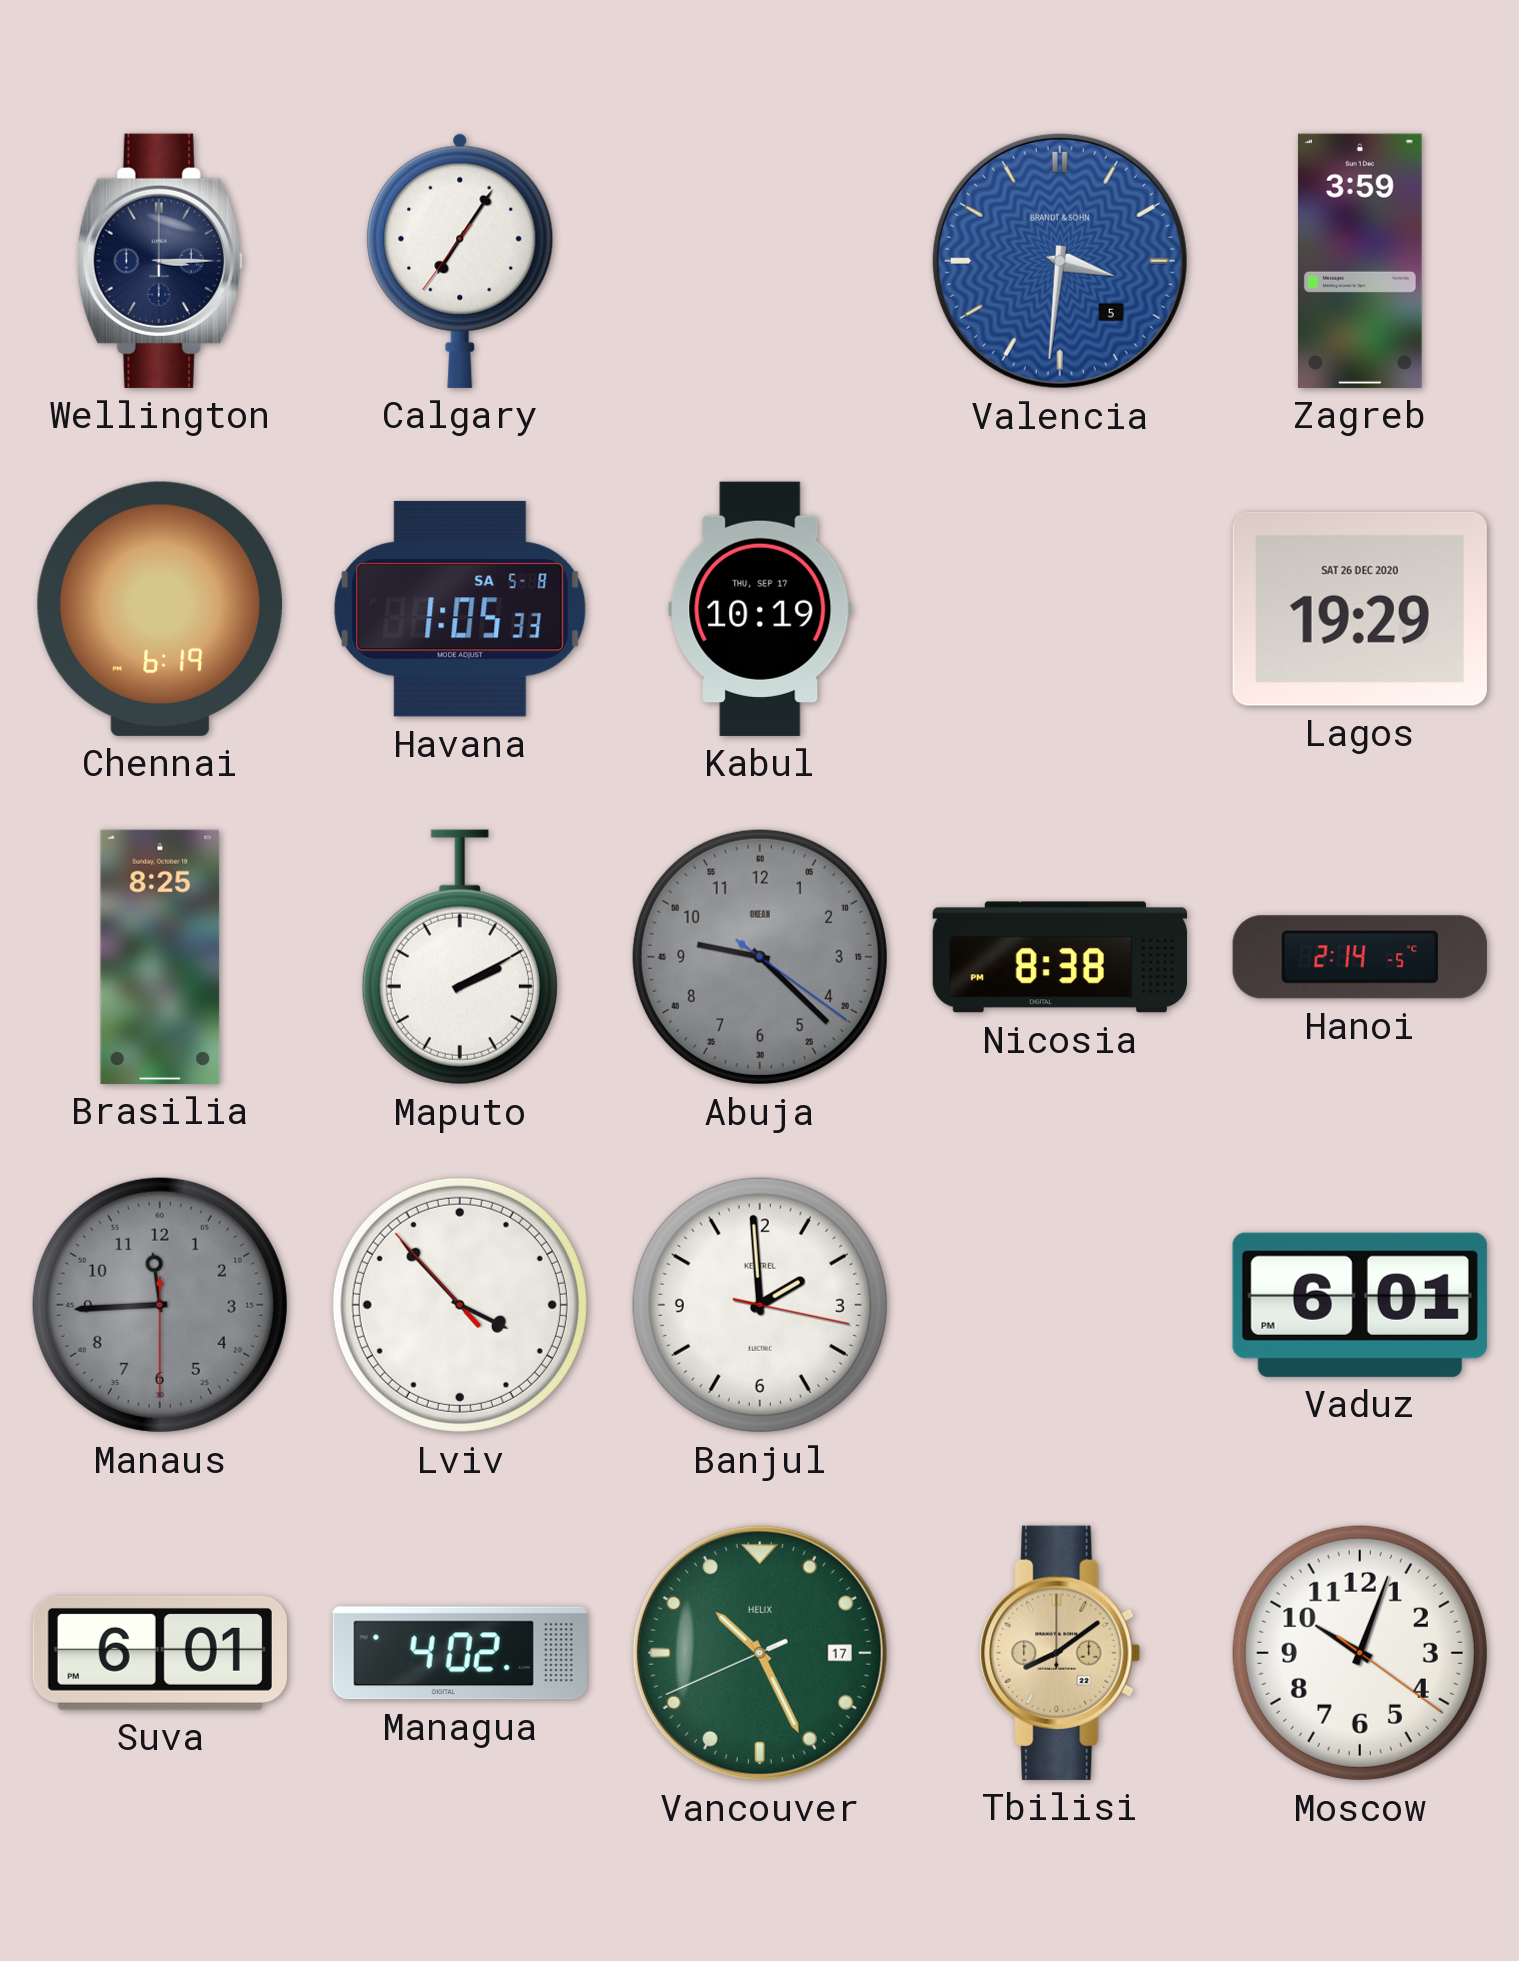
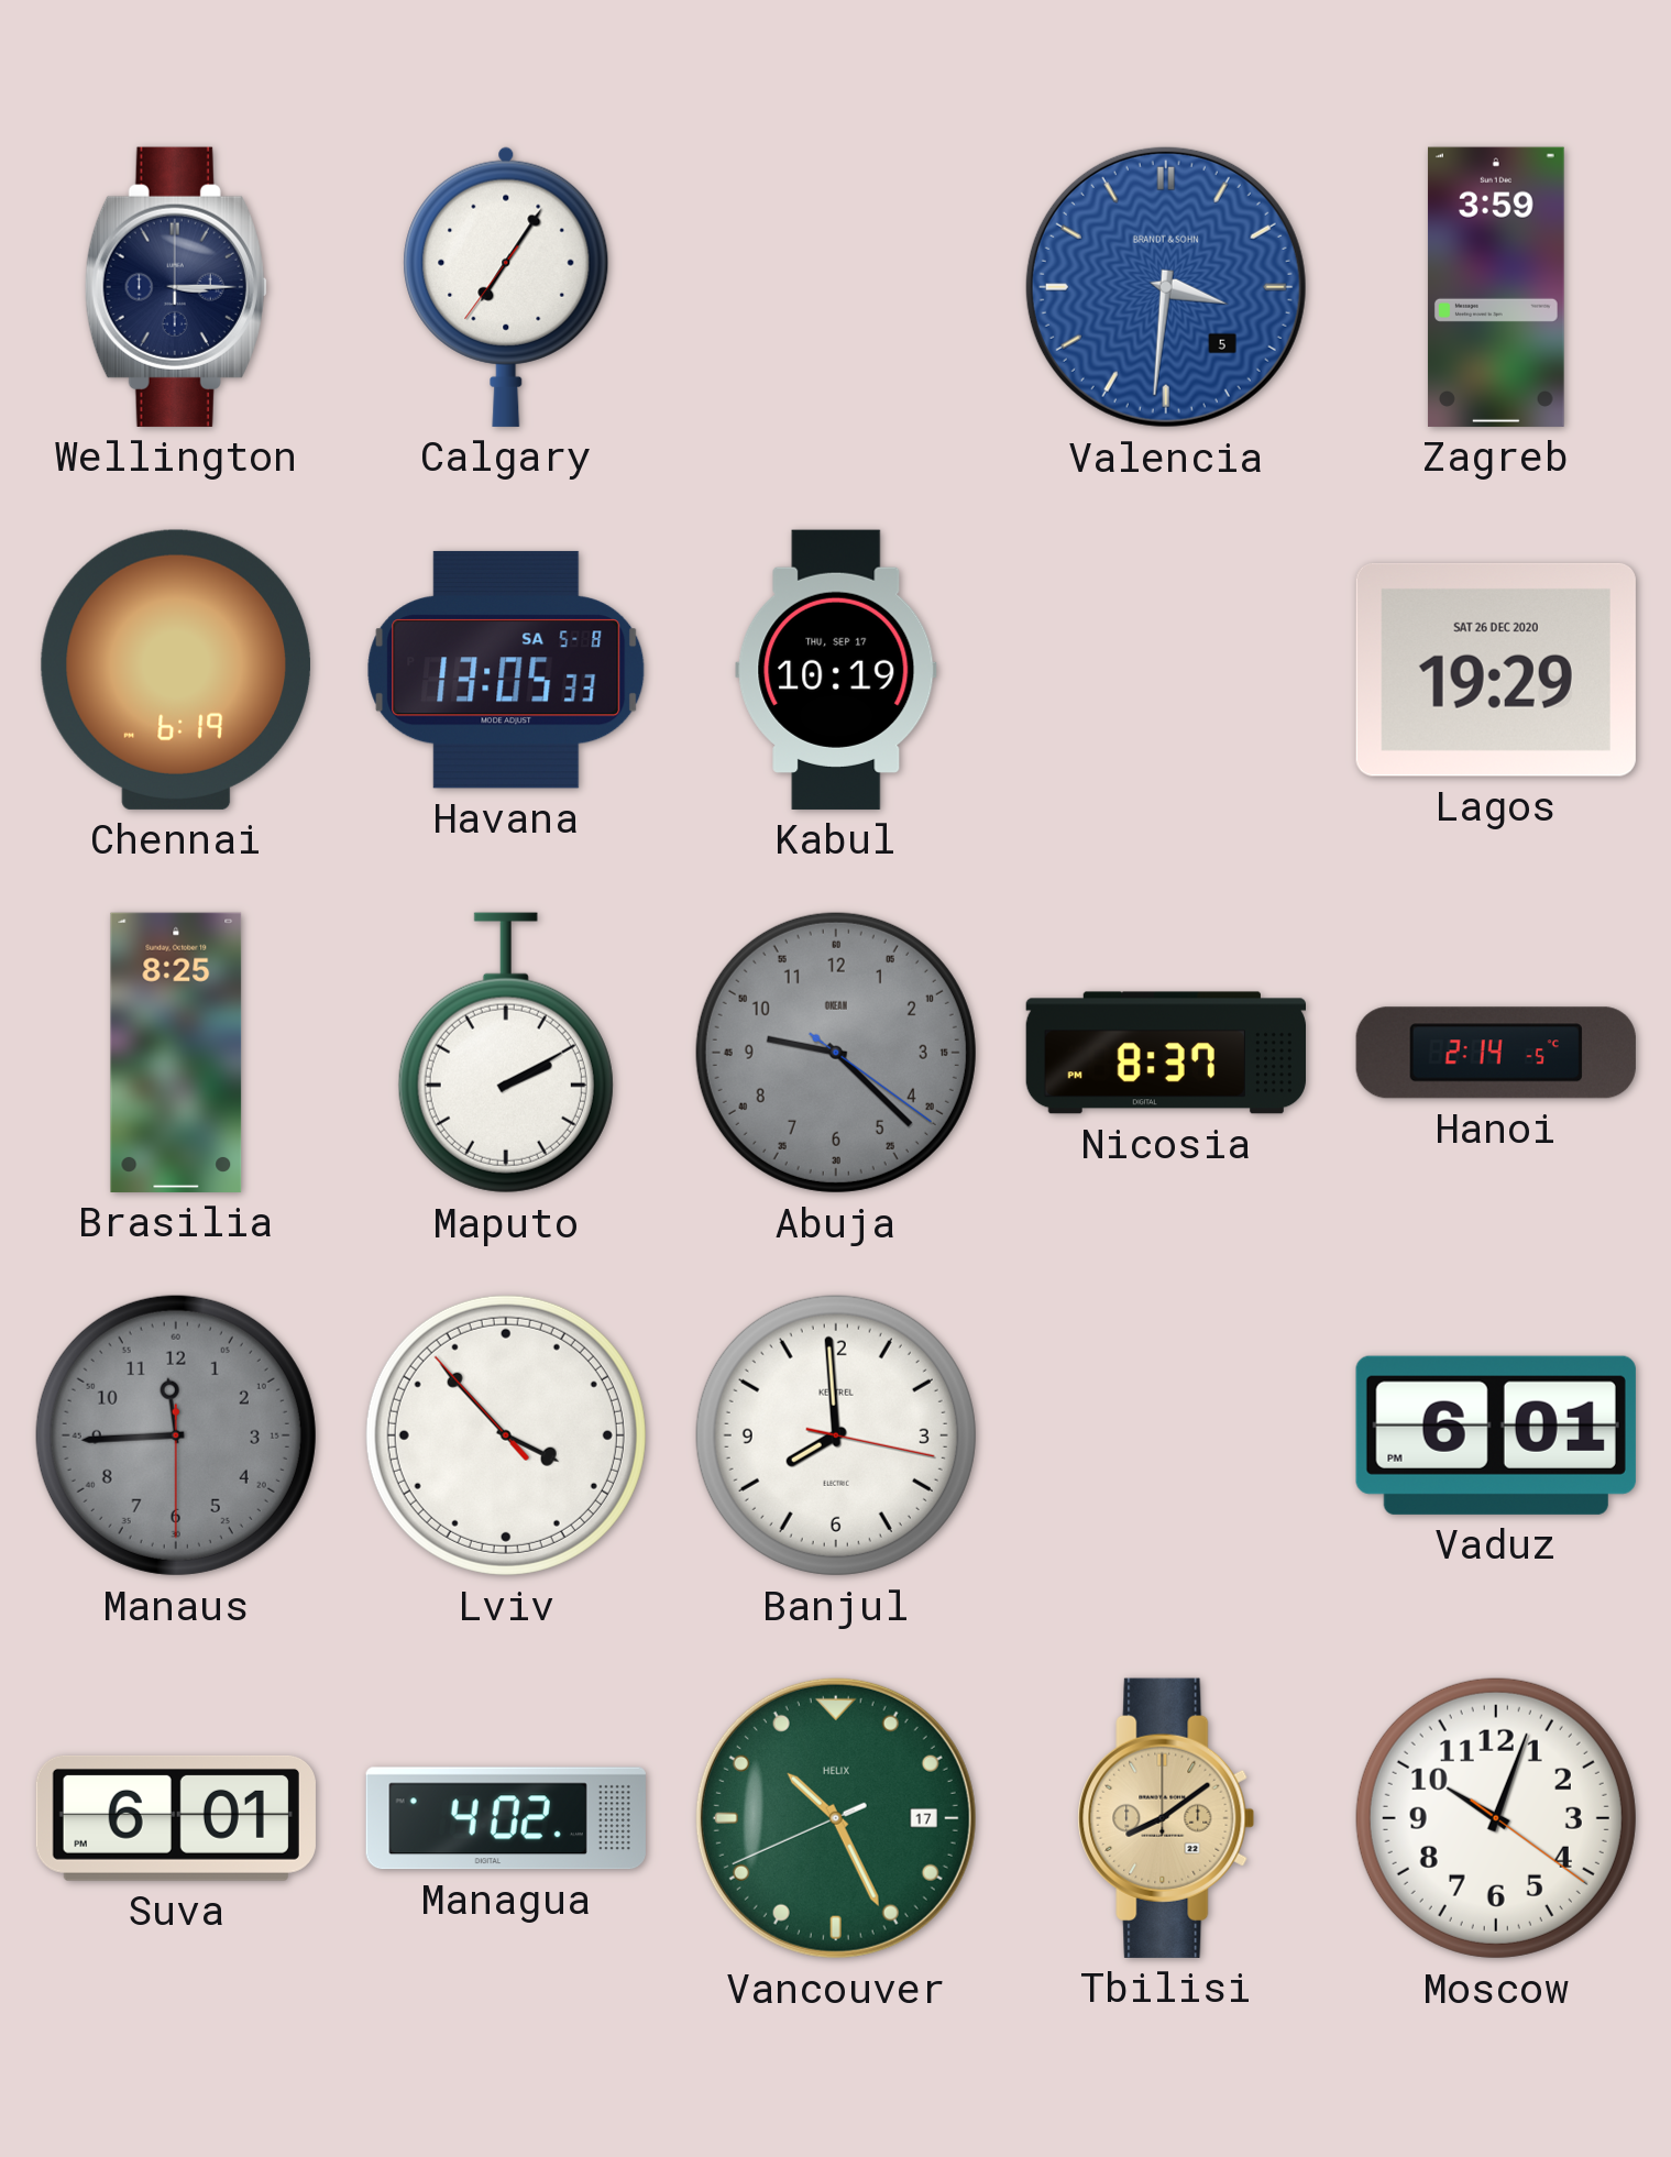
Havana: 1:05 -> 13:05
Nicosia: 8:38 -> 8:37
Banjul: 1:59 -> 7:59
